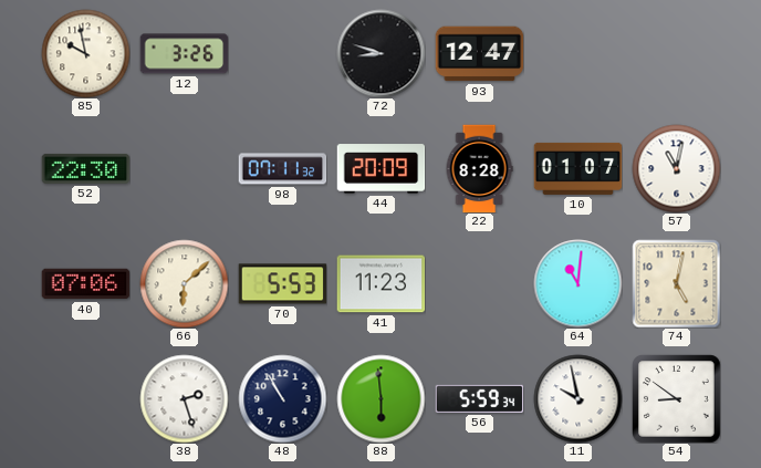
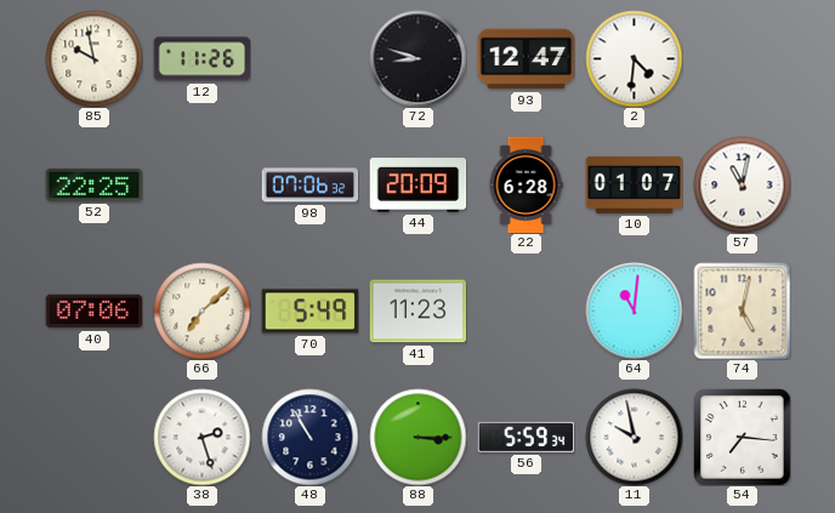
12: 3:26 -> 11:26
2: none -> 4:31
52: 22:30 -> 22:25
98: 07:11 -> 07:06
22: 8:28 -> 6:28
66: 6:08 -> 7:08
70: 5:53 -> 5:49
88: 5:59 -> 3:15
54: 8:51 -> 7:16
